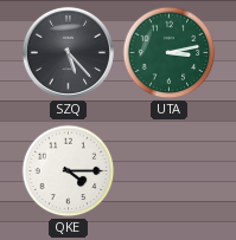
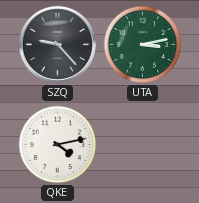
SZQ: 5:23 -> 9:23
QKE: 4:15 -> 4:13
